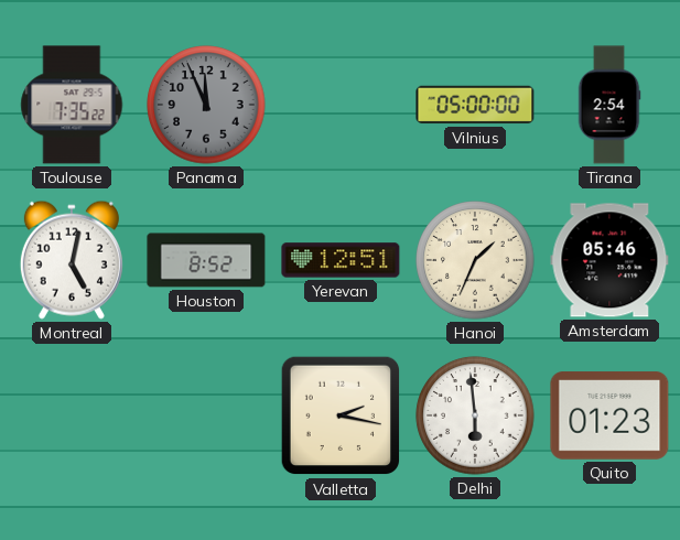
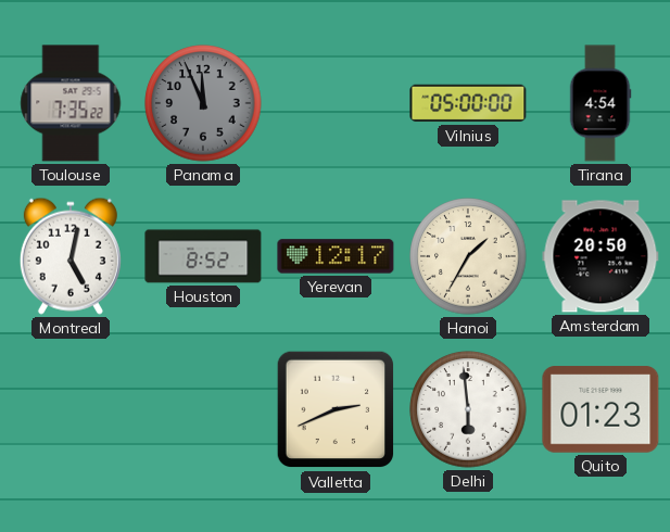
Tirana: 2:54 -> 4:54
Yerevan: 12:51 -> 12:17
Hanoi: 1:34 -> 1:35
Amsterdam: 05:46 -> 20:50
Valletta: 2:17 -> 2:41
